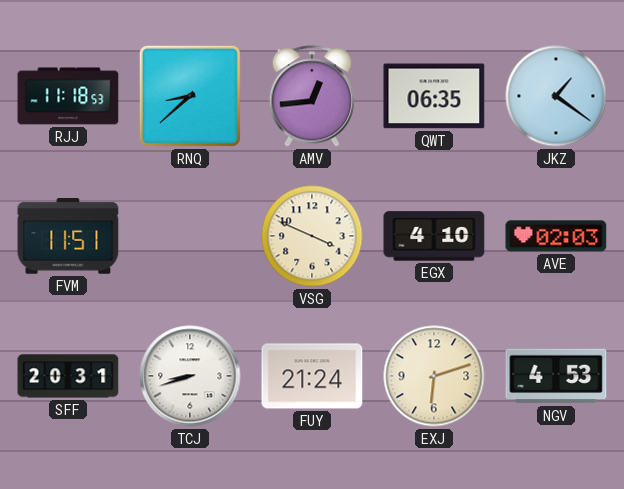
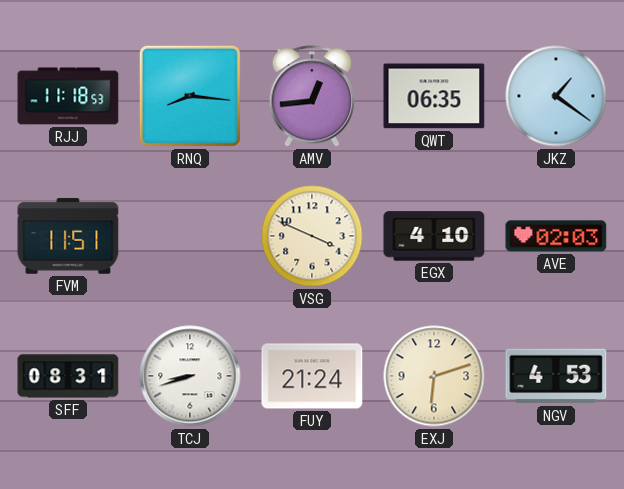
RNQ: 8:38 -> 8:16
SFF: 20:31 -> 08:31
